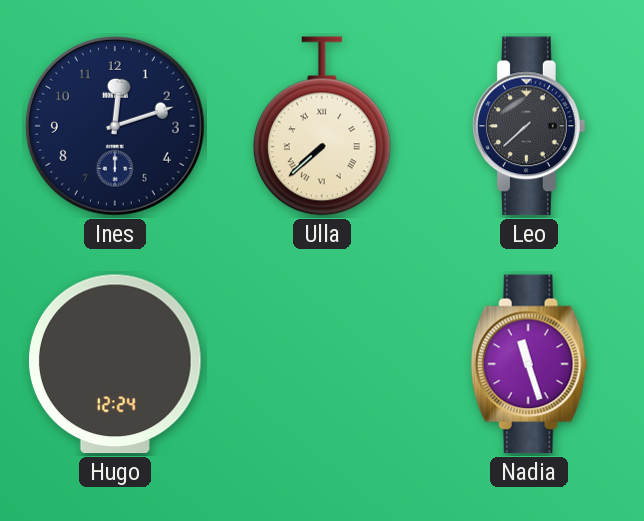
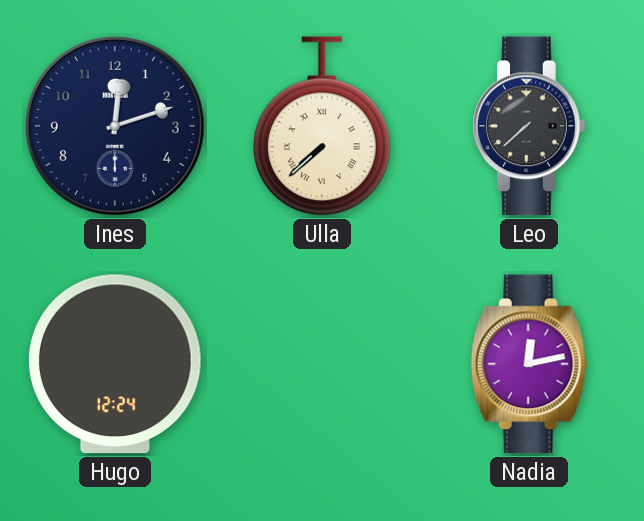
Nadia: 11:27 -> 12:13
